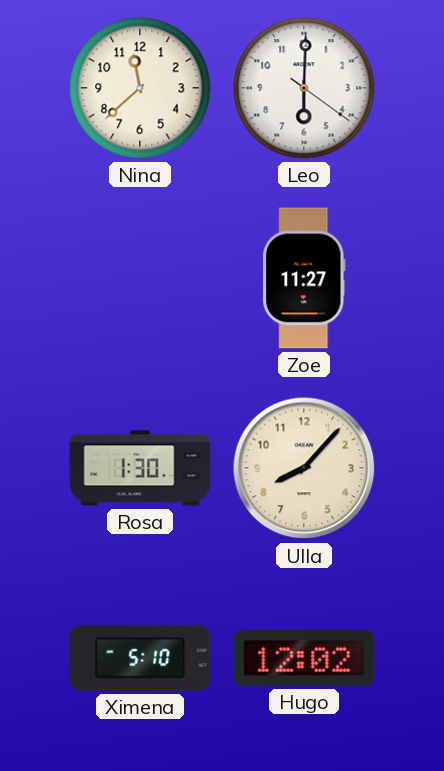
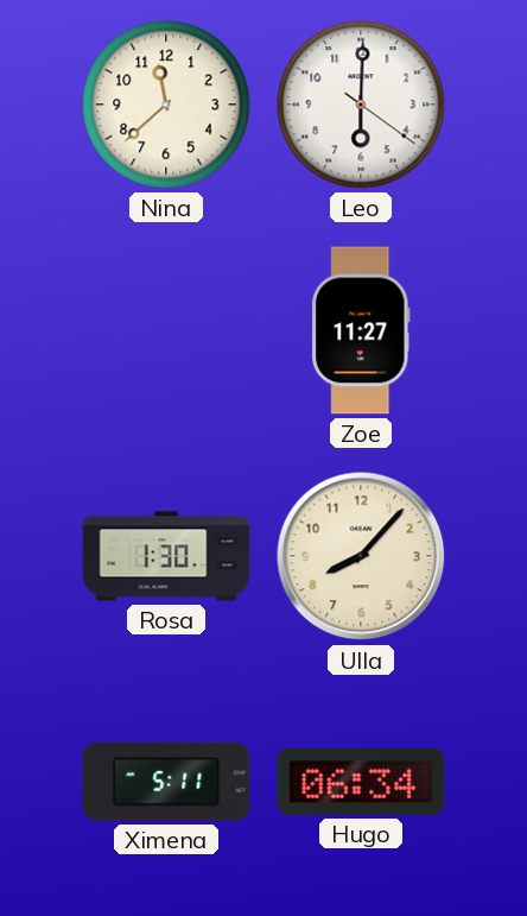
Ximena: 5:10 -> 5:11
Hugo: 12:02 -> 06:34
